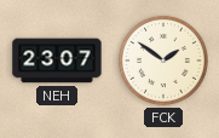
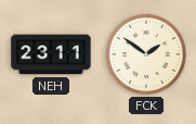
NEH: 23:07 -> 23:11
